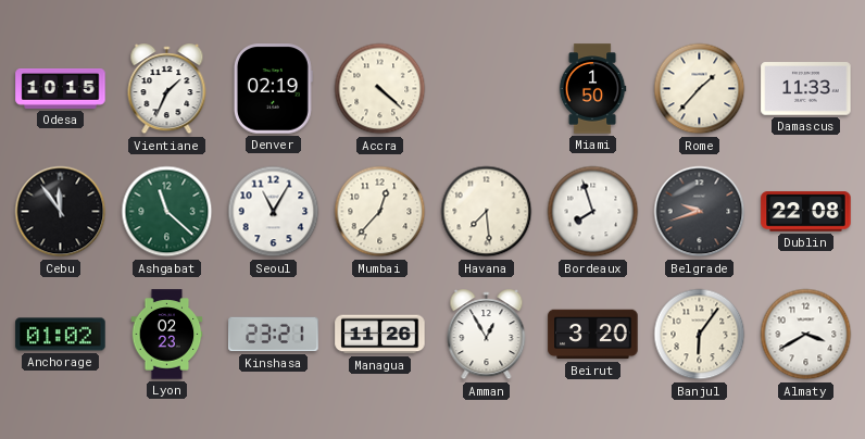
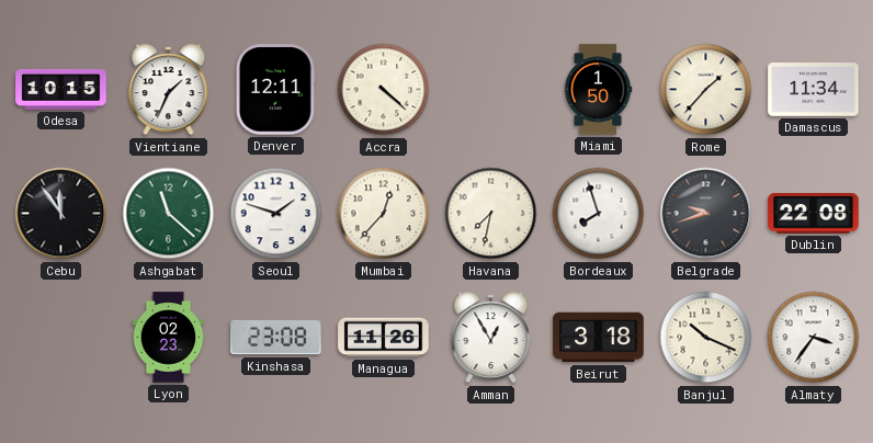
Denver: 02:19 -> 12:11
Damascus: 11:33 -> 11:34
Seoul: 11:05 -> 1:48
Havana: 7:29 -> 7:32
Anchorage: 01:02 -> none
Kinshasa: 23:21 -> 23:08
Beirut: 3:20 -> 3:18
Banjul: 6:06 -> 10:19
Almaty: 3:40 -> 3:36
